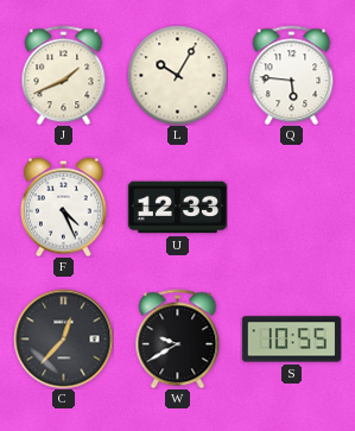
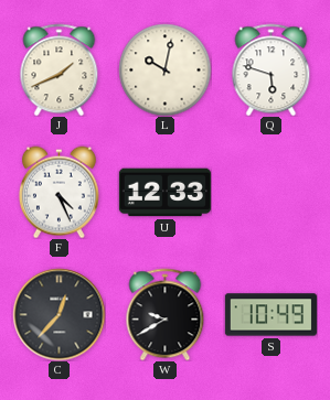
L: 10:05 -> 10:02
Q: 5:46 -> 5:48
S: 10:55 -> 10:49
